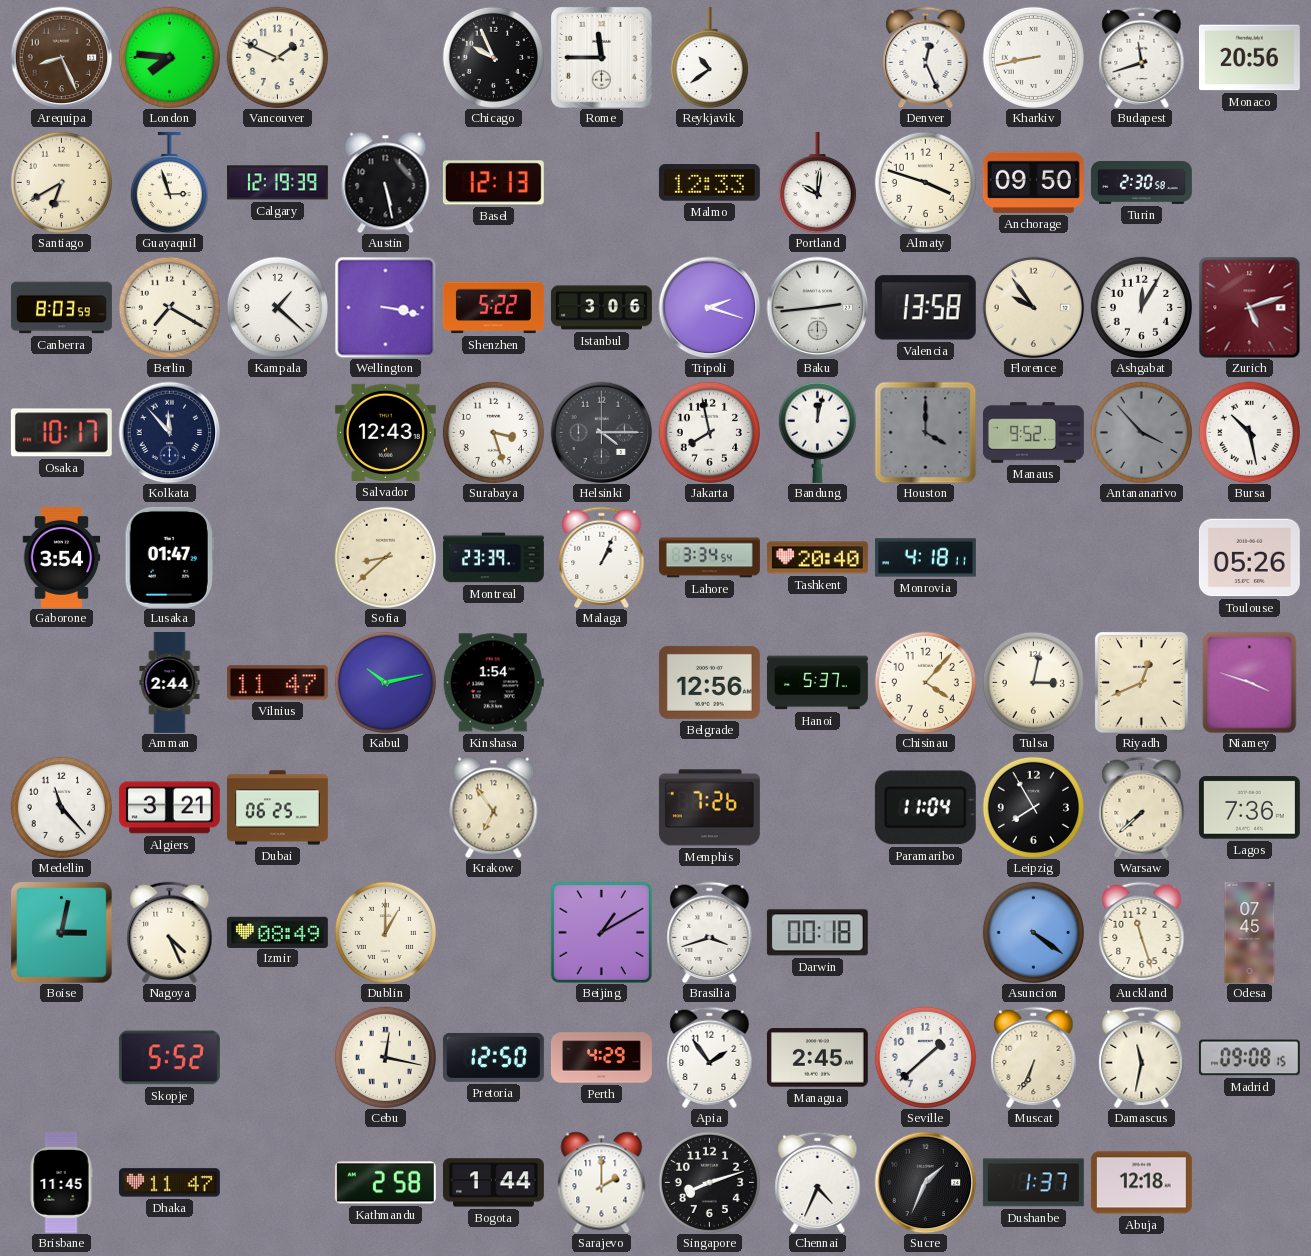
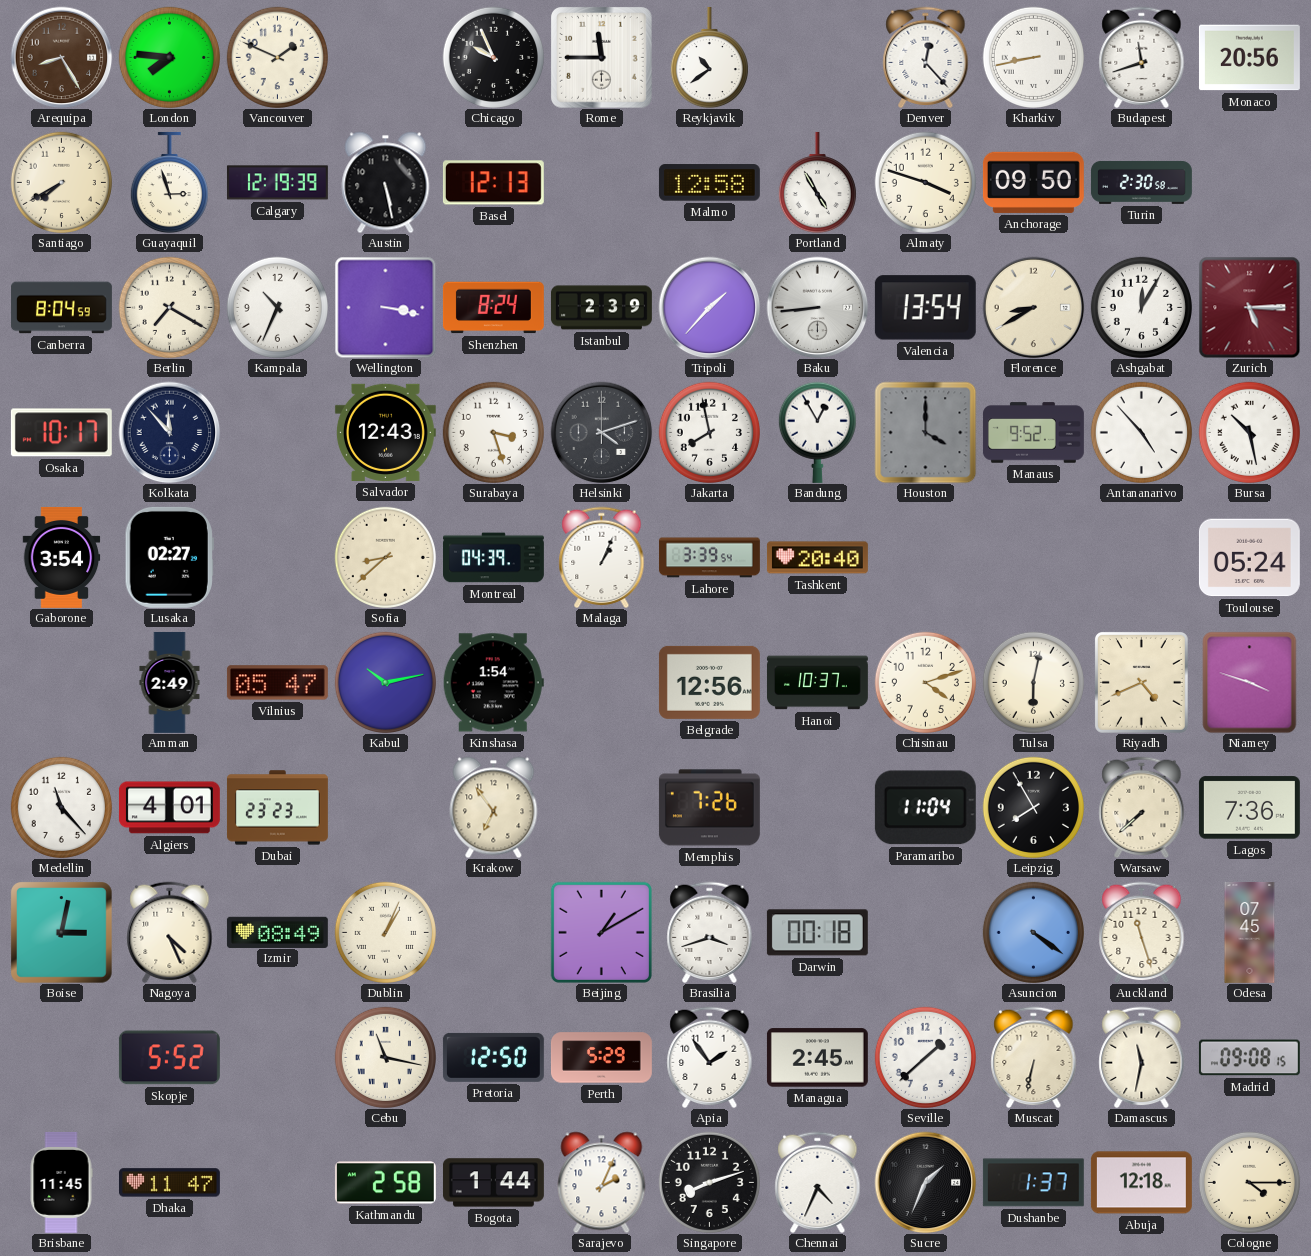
Arequipa: 8:26 -> 8:25
Denver: 12:26 -> 12:23
Santiago: 6:40 -> 7:40
Malmo: 12:33 -> 12:58
Portland: 10:01 -> 4:55
Canberra: 8:03 -> 8:04
Kampala: 1:22 -> 10:34
Shenzhen: 5:22 -> 8:24
Istanbul: 3:06 -> 2:39
Tripoli: 2:18 -> 1:37
Baku: 2:44 -> 8:44
Valencia: 13:58 -> 13:54
Florence: 9:54 -> 8:40
Zurich: 5:12 -> 5:15
Helsinki: 4:15 -> 4:12
Bandung: 12:02 -> 12:55
Antananarivo: 3:53 -> 4:53
Antananarivo dial: grey -> white
Lusaka: 01:47 -> 02:27
Montreal: 23:39 -> 04:39
Lahore: 3:34 -> 3:39
Monrovia: 4:18 -> none
Toulouse: 05:26 -> 05:24
Amman: 2:44 -> 2:49
Vilnius: 11:47 -> 05:47
Hanoi: 5:37 -> 10:37
Chisinau: 4:07 -> 4:12
Tulsa: 3:02 -> 6:02
Riyadh: 12:41 -> 4:41
Algiers: 3:21 -> 4:01
Dubai: 06:25 -> 23:23
Dublin: 1:00 -> 1:04
Cebu: 12:17 -> 11:17
Perth: 4:29 -> 5:29
Muscat: 6:34 -> 6:32
Sarajevo: 2:00 -> 2:04
Cologne: none -> 4:15
